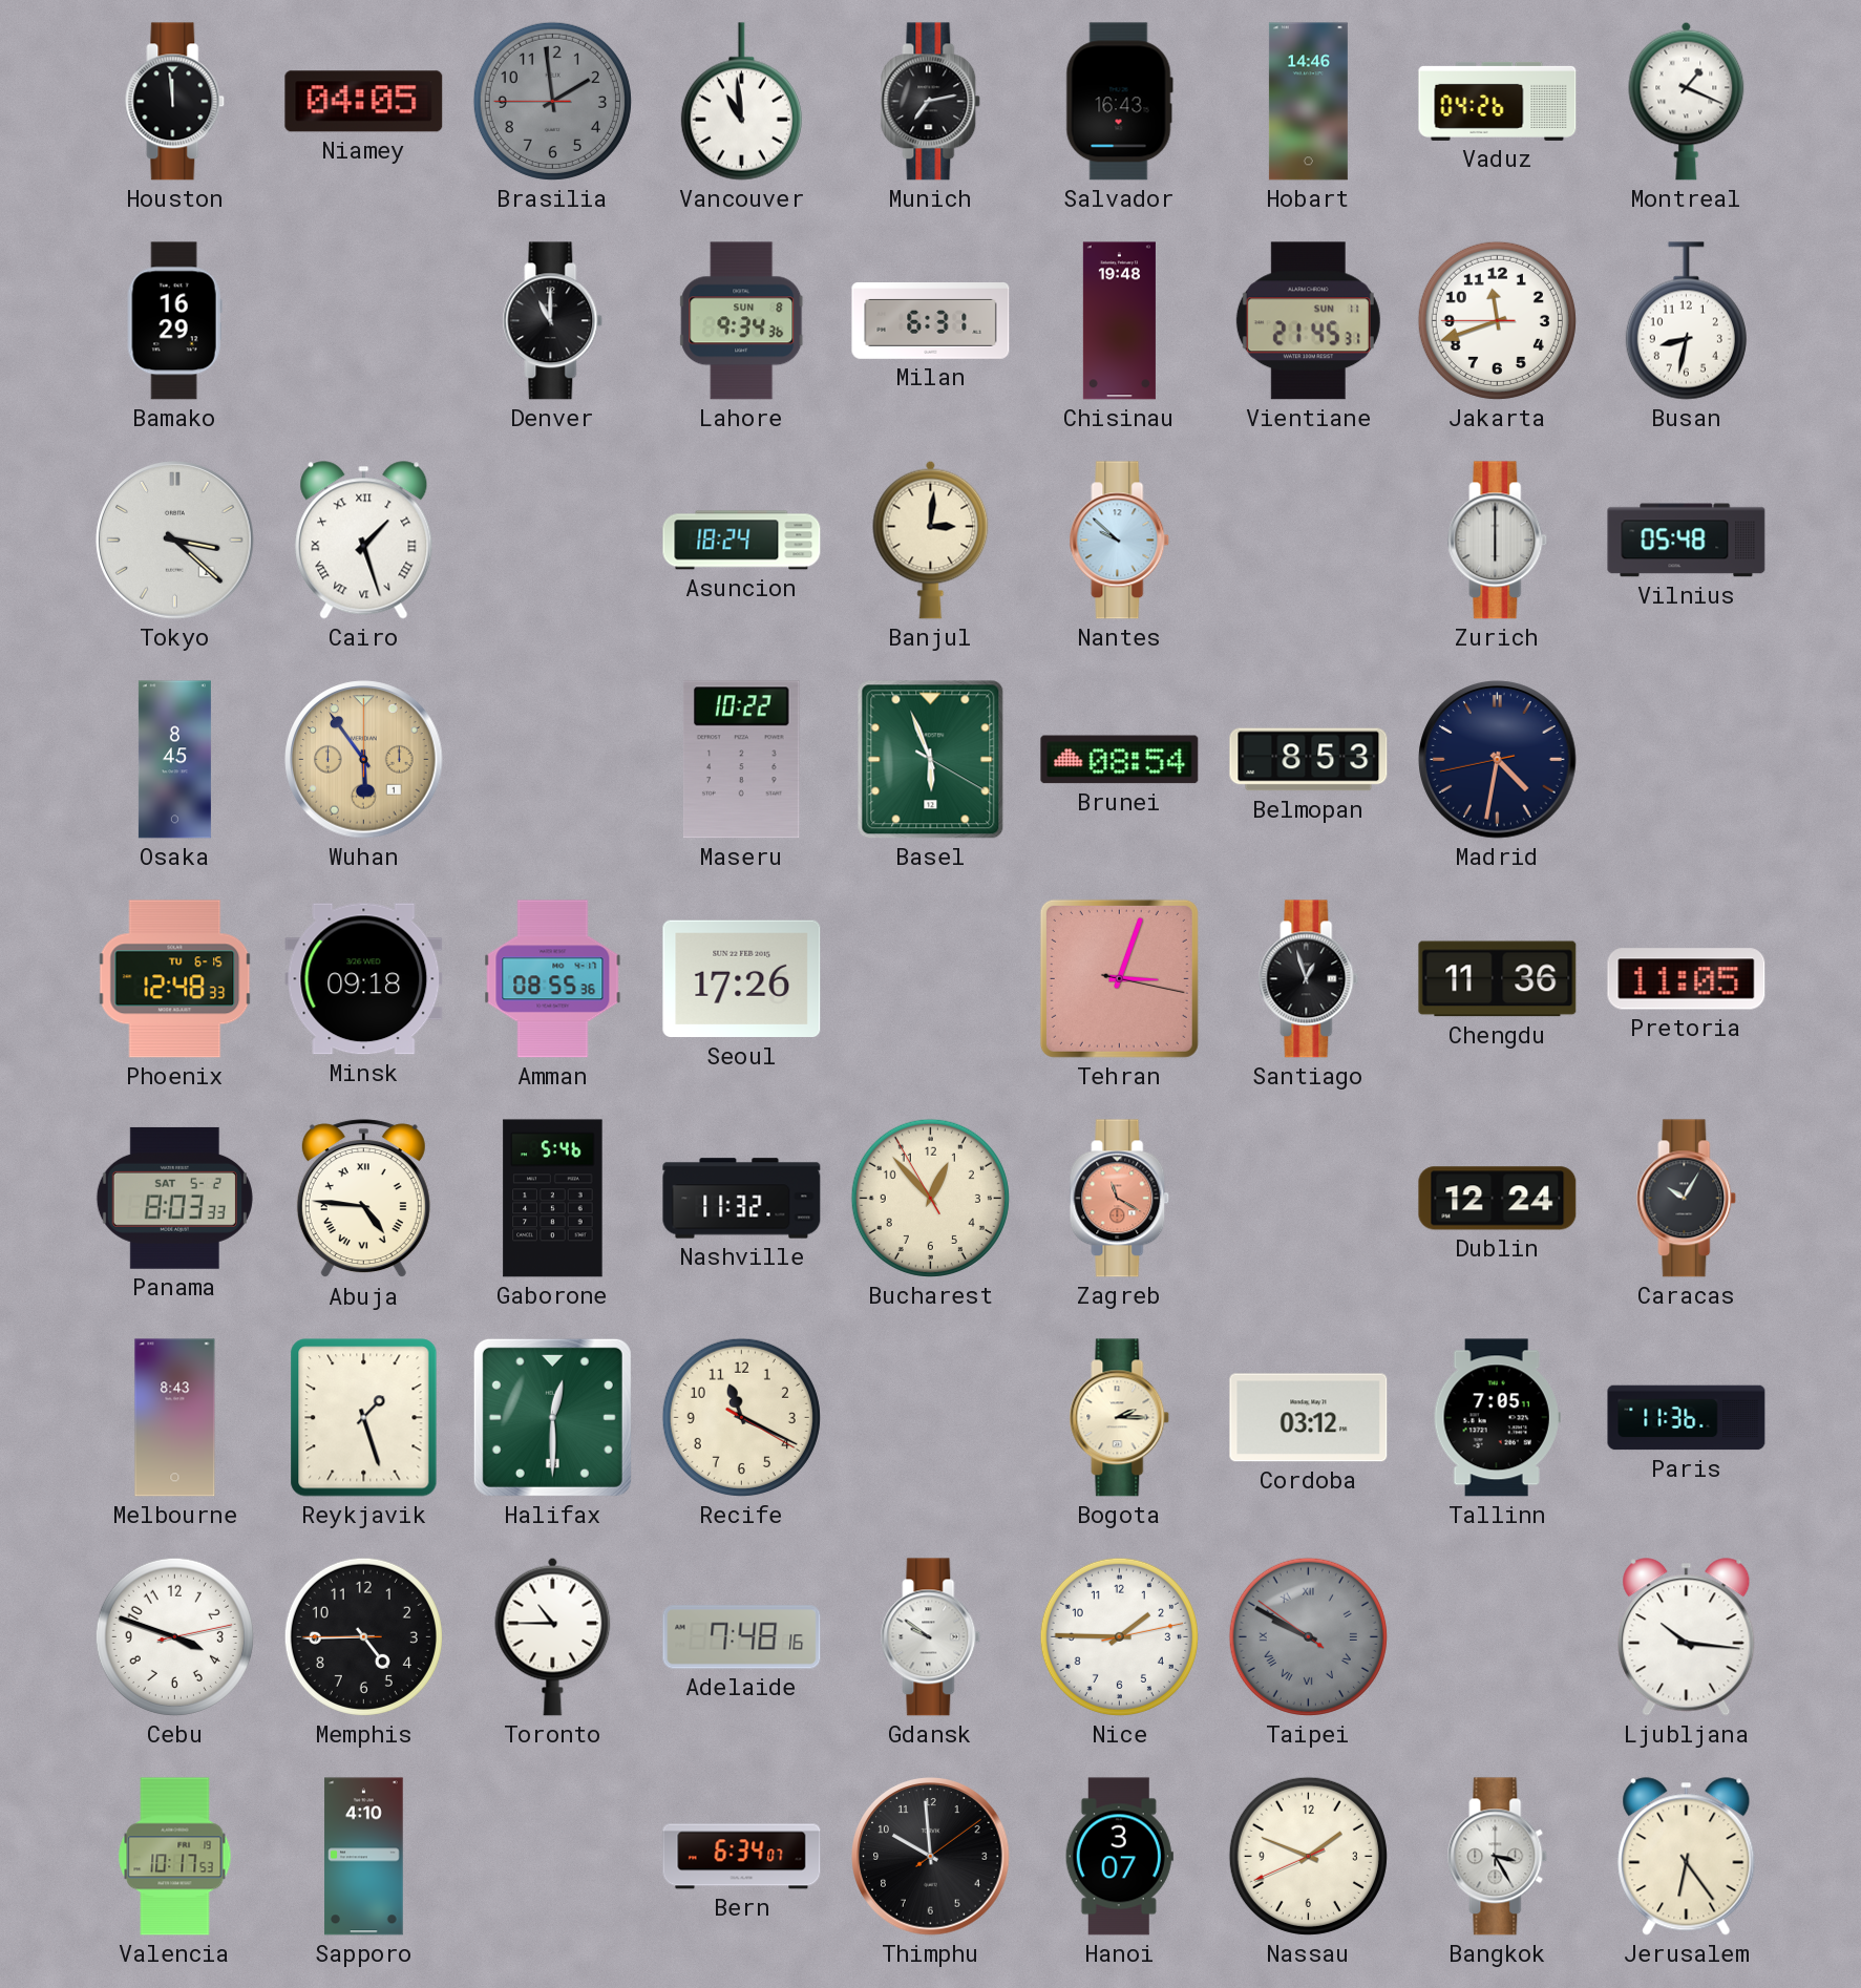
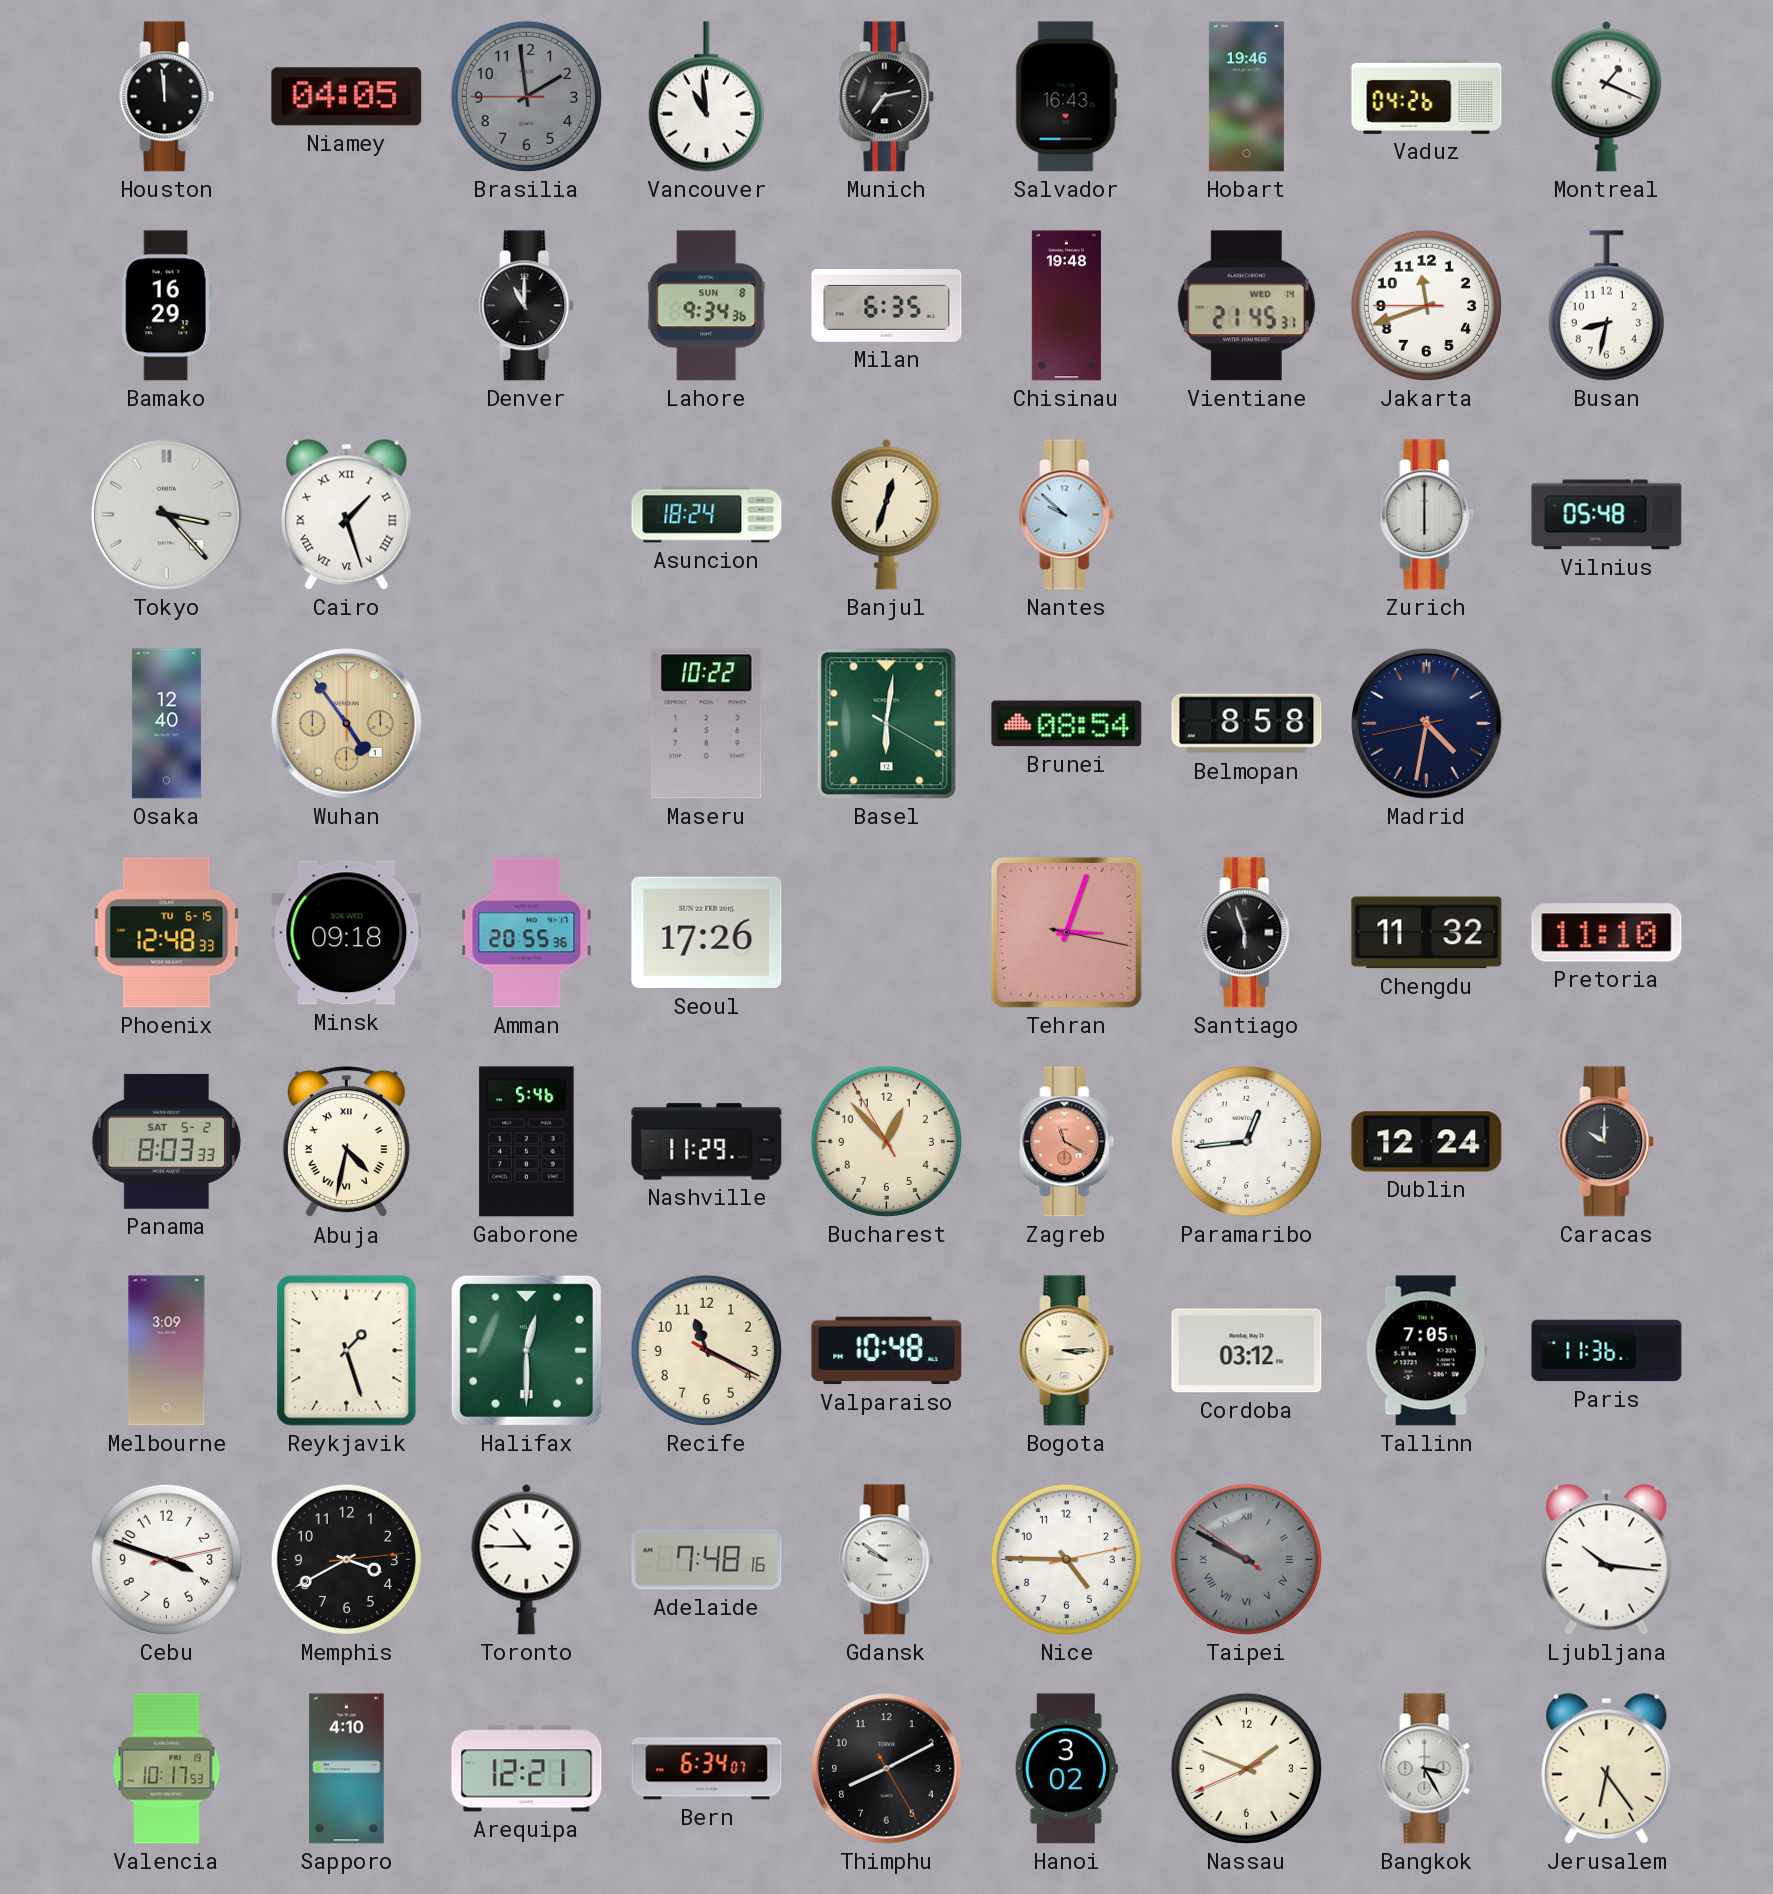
Hobart: 14:46 -> 19:46
Milan: 6:31 -> 6:35
Vientiane date: SUN 11 -> WED 14
Tokyo: 3:22 -> 3:23
Banjul: 3:01 -> 12:33
Osaka: 8:45 -> 12:40
Wuhan: 5:54 -> 4:54
Basel: 5:56 -> 6:01
Belmopan: 8:53 -> 8:58
Amman: 08:55 -> 20:55
Santiago: 12:57 -> 5:57
Chengdu: 11:36 -> 11:32
Pretoria: 11:05 -> 11:10
Abuja: 4:46 -> 4:32
Nashville: 11:32 -> 11:29
Paramaribo: none -> 12:44
Caracas: 10:05 -> 10:00
Melbourne: 8:43 -> 3:09
Valparaiso: none -> 10:48
Bogota: 2:15 -> 3:15
Memphis: 4:44 -> 3:40
Nice: 1:45 -> 4:45
Arequipa: none -> 12:21
Thimphu: 9:59 -> 8:10
Hanoi: 3:07 -> 3:02
